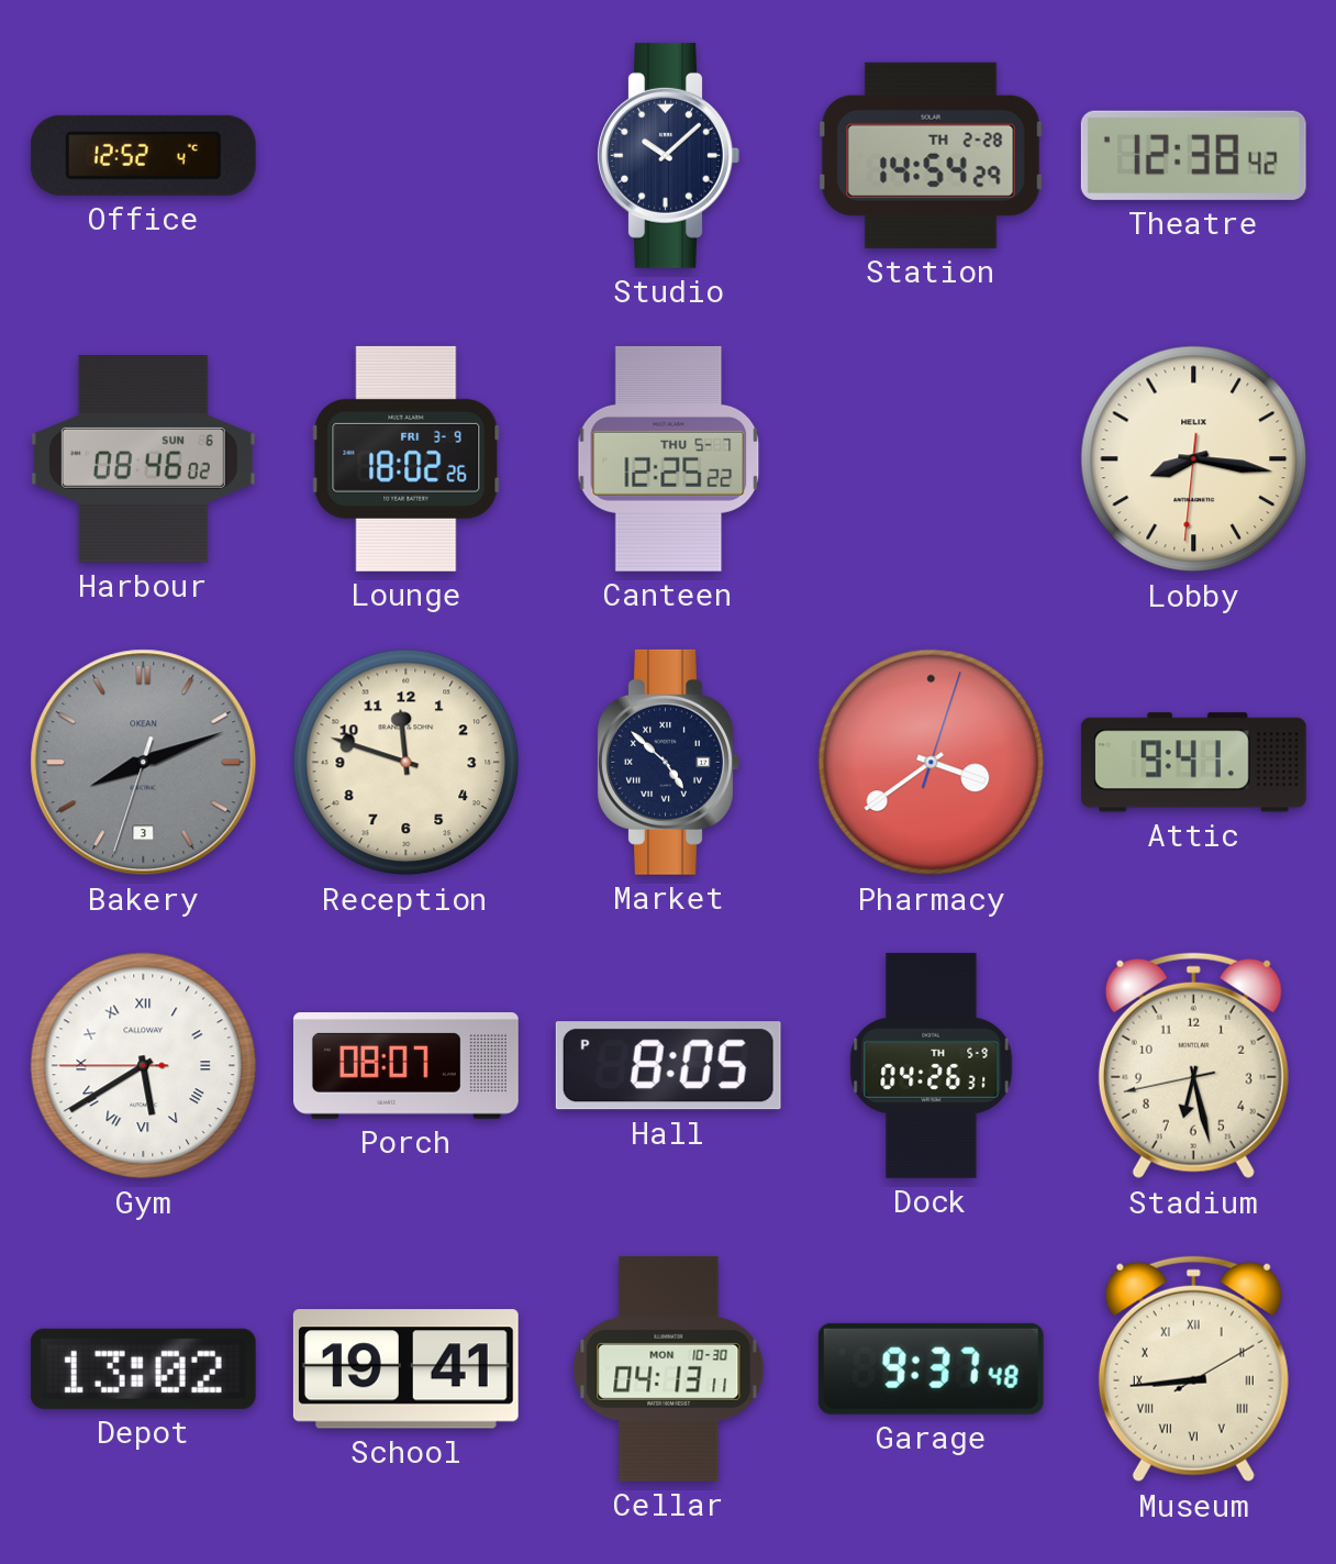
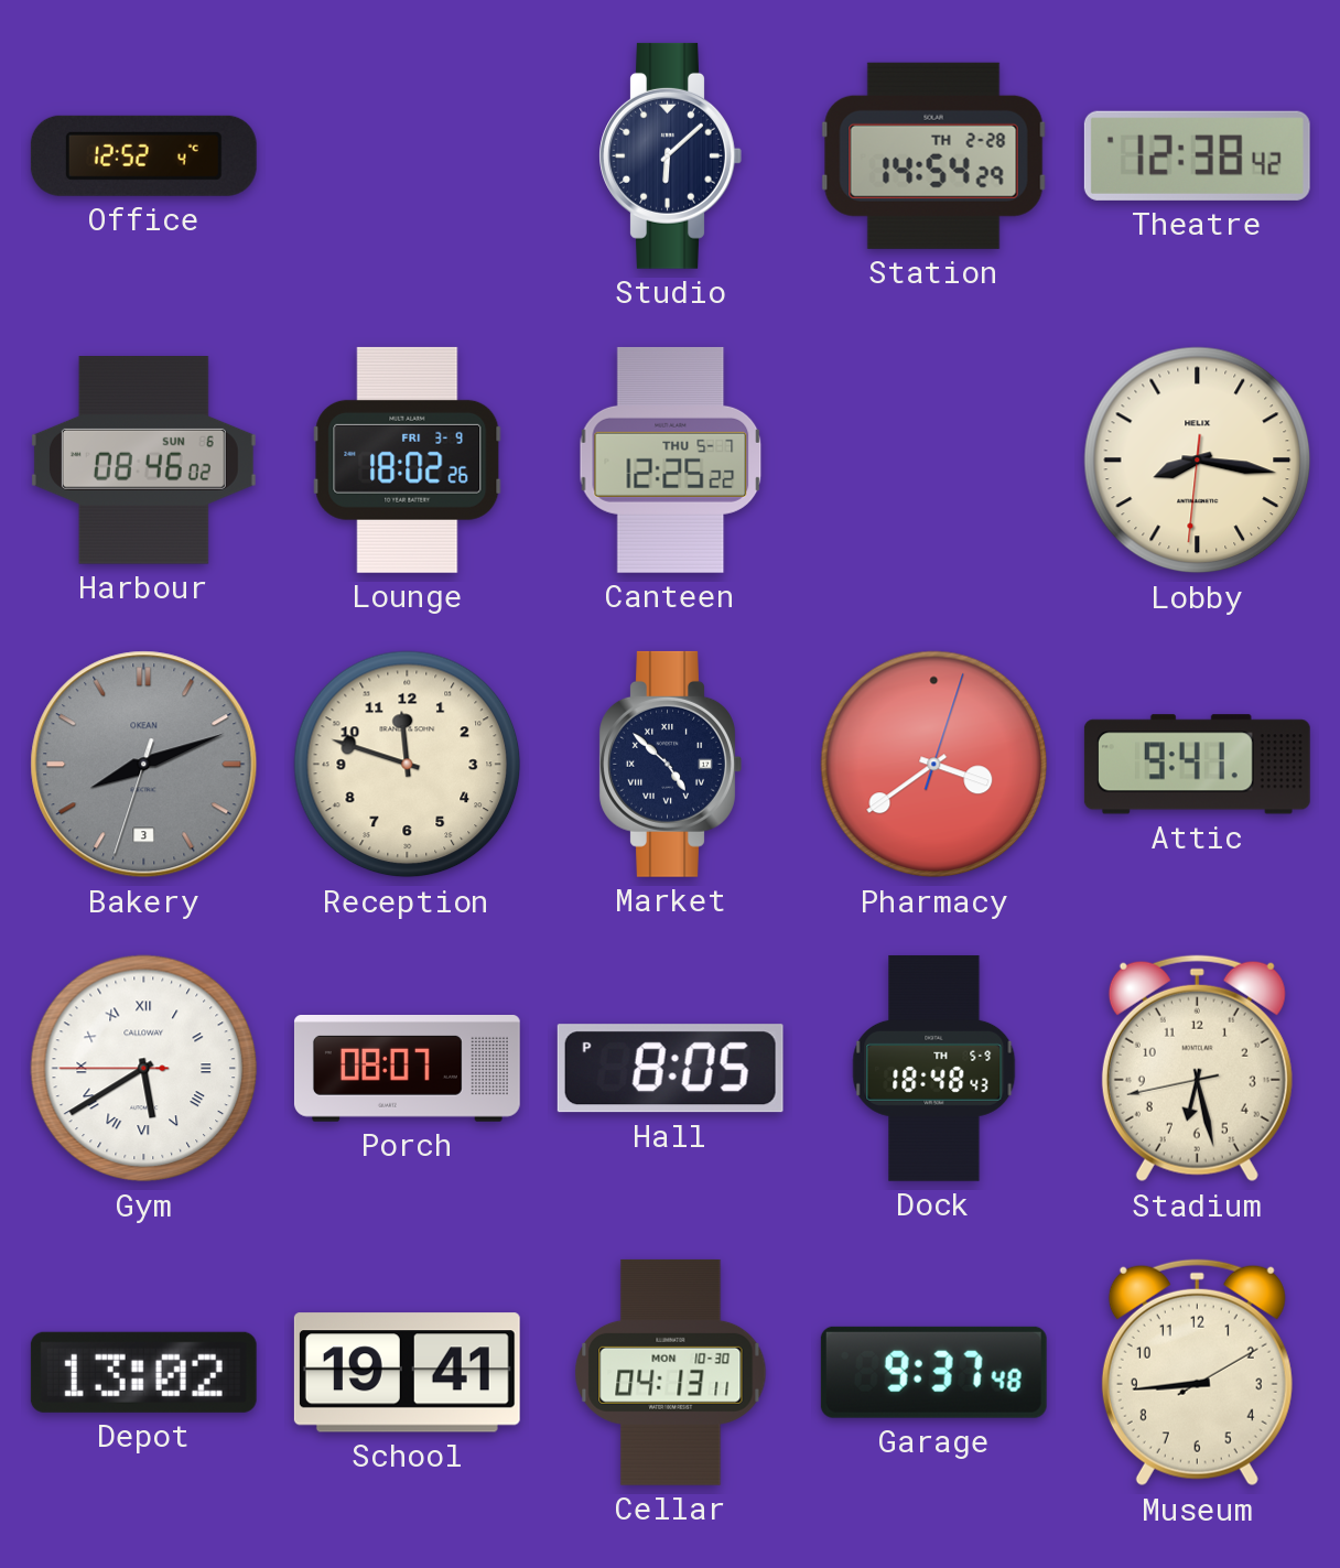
Studio: 10:08 -> 6:08
Dock: 04:26 -> 18:48
Museum numerals: Roman -> Arabic
